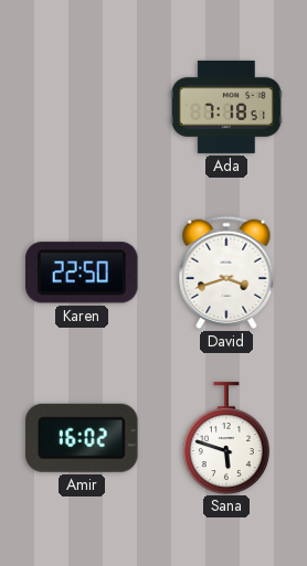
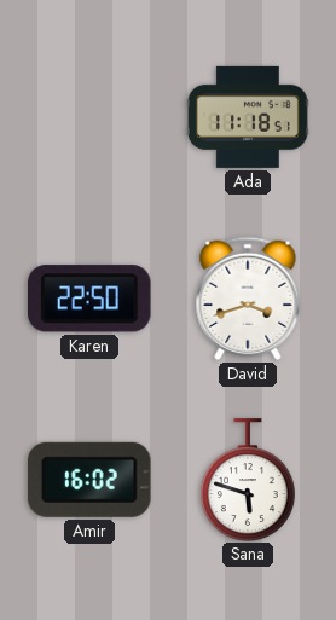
Ada: 7:18 -> 11:18
